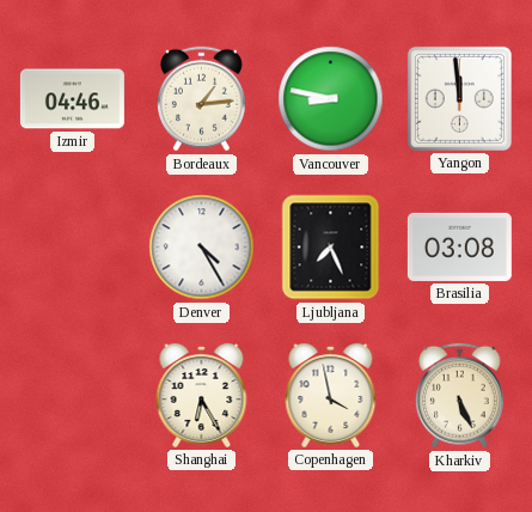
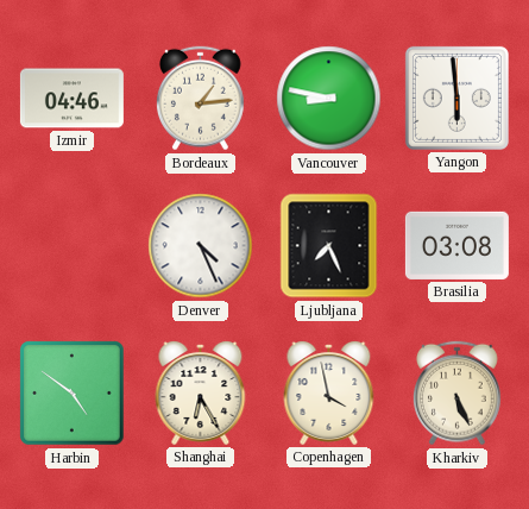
Yangon: 11:59 -> 5:59
Denver: 4:25 -> 4:26
Harbin: none -> 4:51
